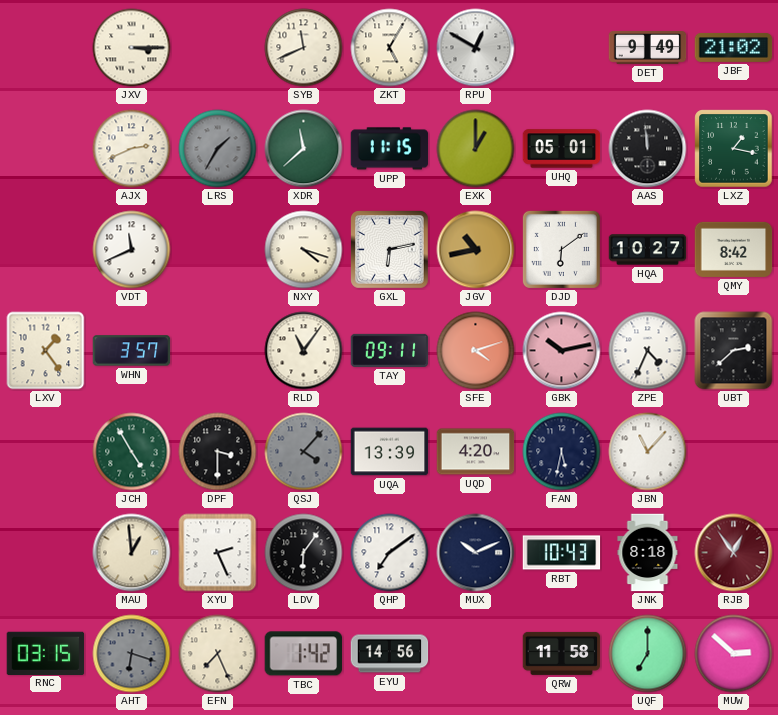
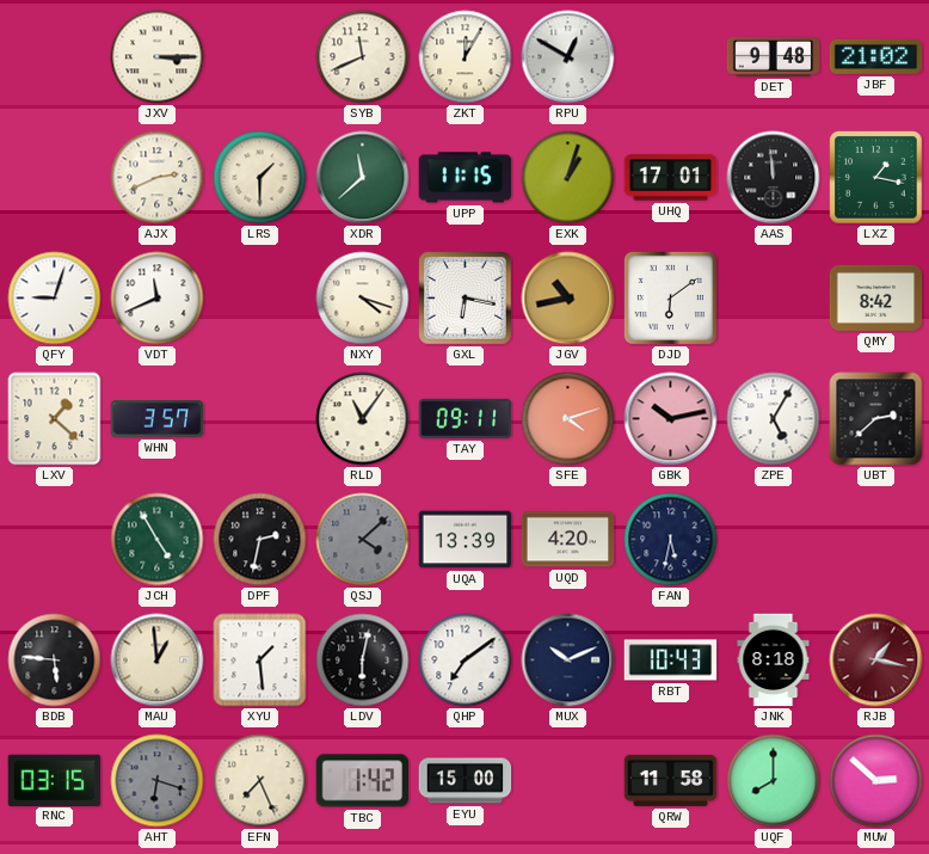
ZKT: 5:05 -> 12:05
DET: 9:49 -> 9:48
LRS: 1:35 -> 1:30
LRS dial: grey -> cream
EXK: 1:00 -> 1:03
UHQ: 05:01 -> 17:01
QFY: none -> 9:03
GXL: 6:13 -> 6:17
HQA: 10:27 -> none
LXV: 1:24 -> 1:22
ZPE: 4:34 -> 5:05
DPF: 3:30 -> 2:32
QSJ: 4:07 -> 4:08
JBN: 11:07 -> none
BDB: none -> 5:46
XYU: 2:26 -> 1:29
LDV: 6:06 -> 6:02
RJB: 12:54 -> 1:17
EYU: 14:56 -> 15:00
UQF: 7:00 -> 8:00
